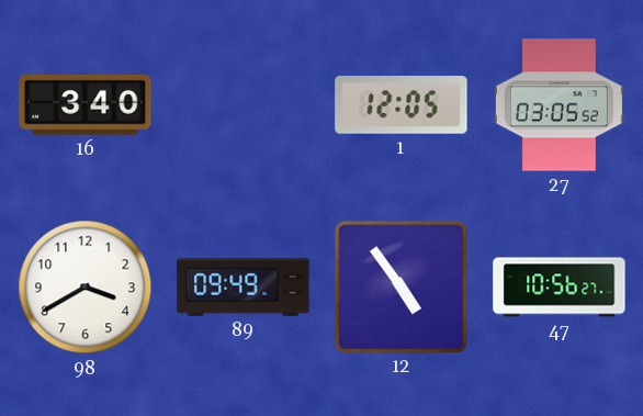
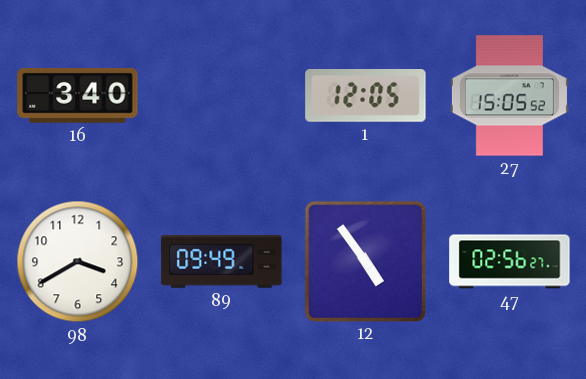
27: 03:05 -> 15:05
47: 10:56 -> 02:56
